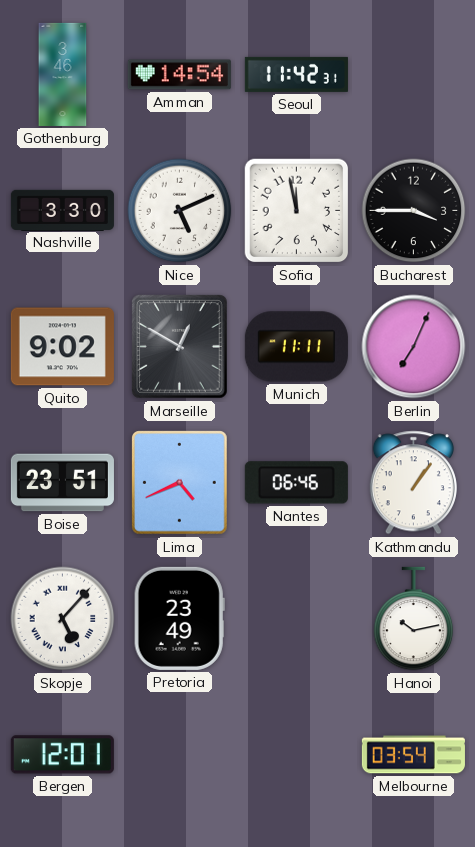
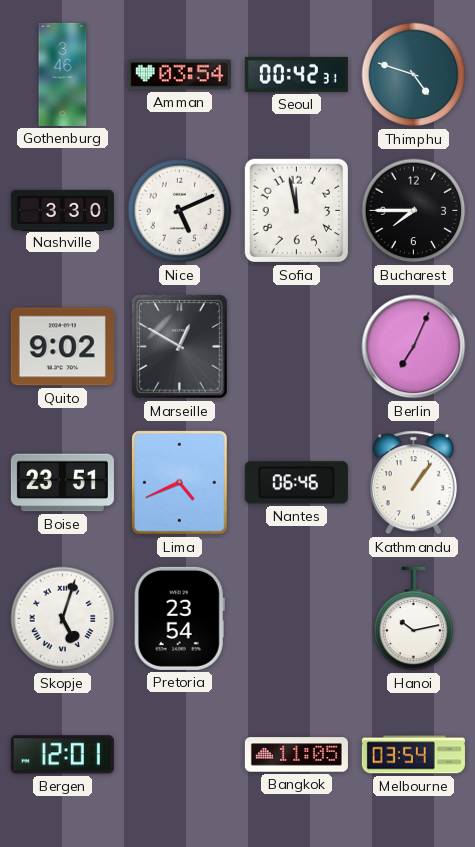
Amman: 14:54 -> 03:54
Seoul: 11:42 -> 00:42
Thimphu: none -> 4:48
Bucharest: 3:45 -> 7:45
Munich: 11:11 -> none
Skopje: 5:07 -> 5:03
Pretoria: 23:49 -> 23:54
Bangkok: none -> 11:05
